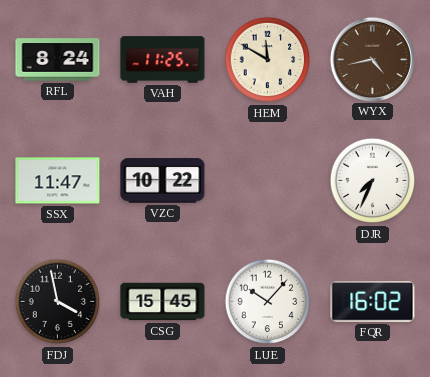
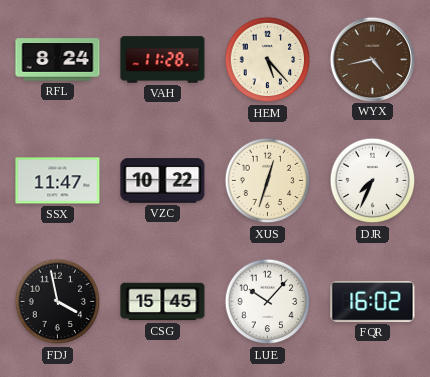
VAH: 11:25 -> 11:28
HEM: 11:50 -> 5:23
XUS: none -> 12:33
